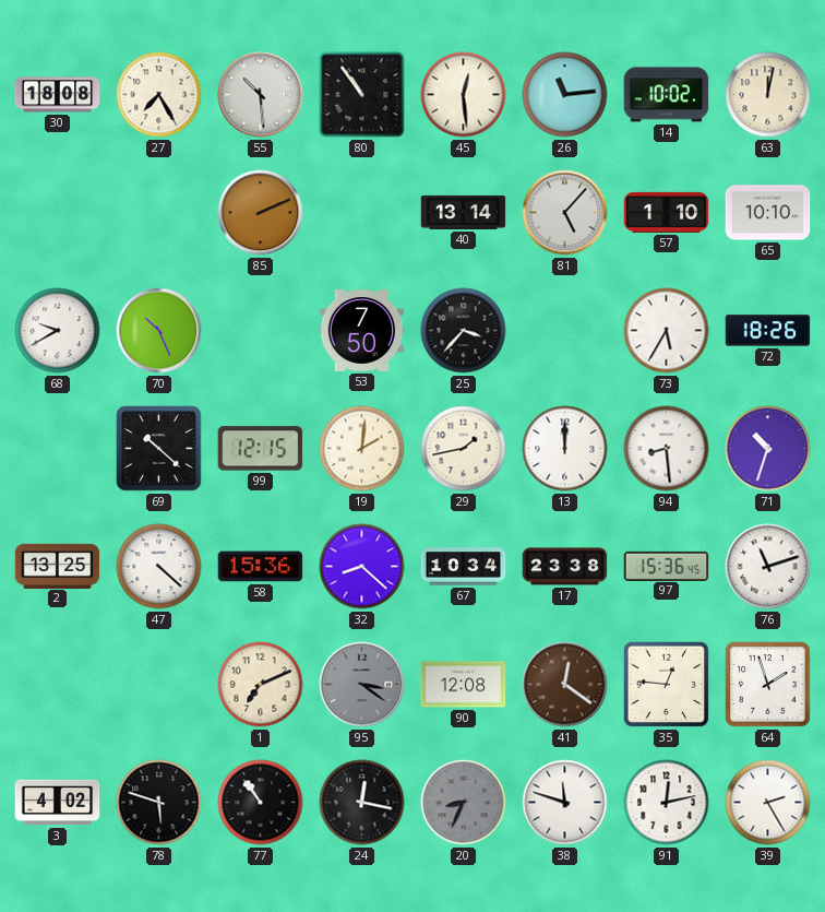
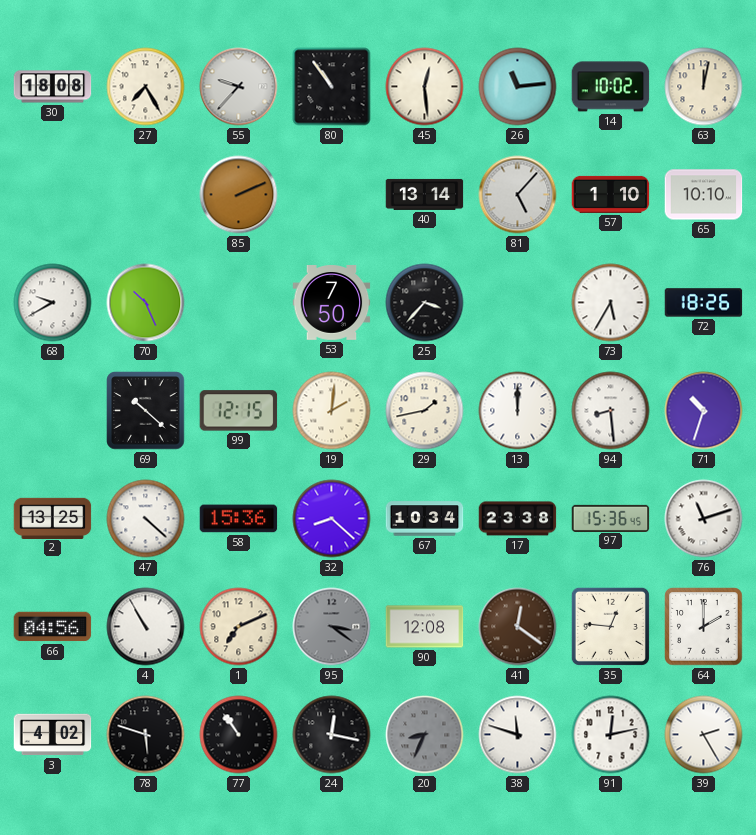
55: 10:29 -> 9:37
66: none -> 04:56
4: none -> 10:55
64: 1:57 -> 2:00
